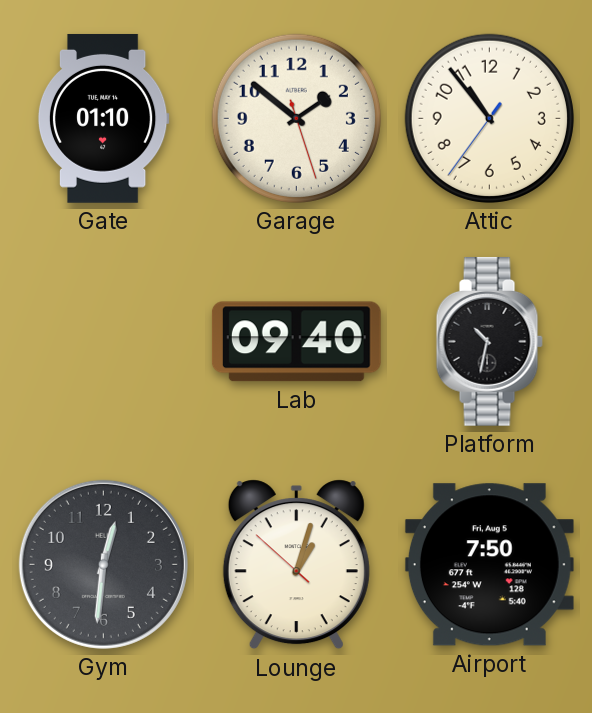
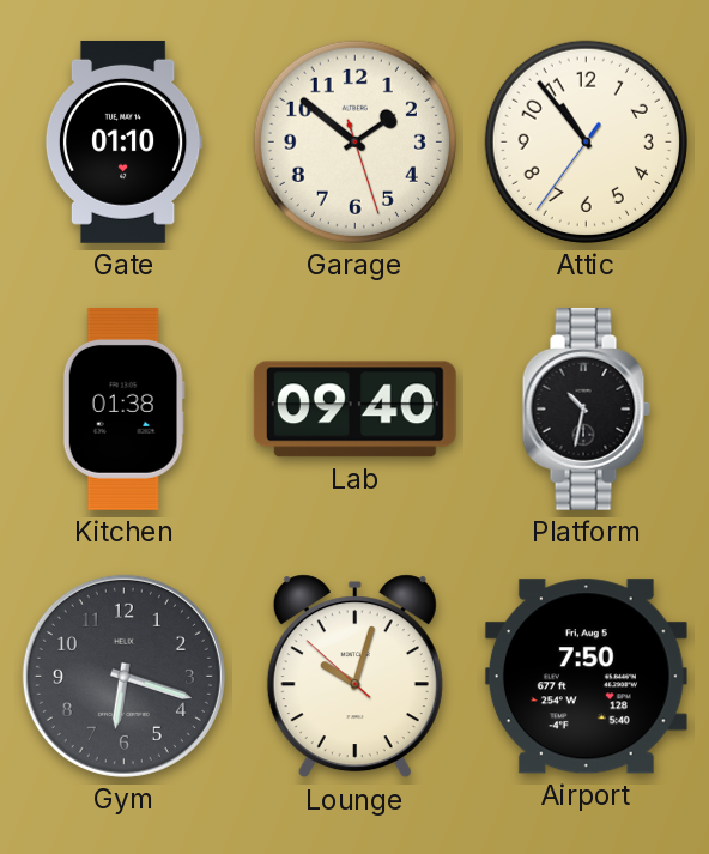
Kitchen: none -> 01:38
Gym: 12:31 -> 6:18
Lounge: 1:02 -> 10:02
